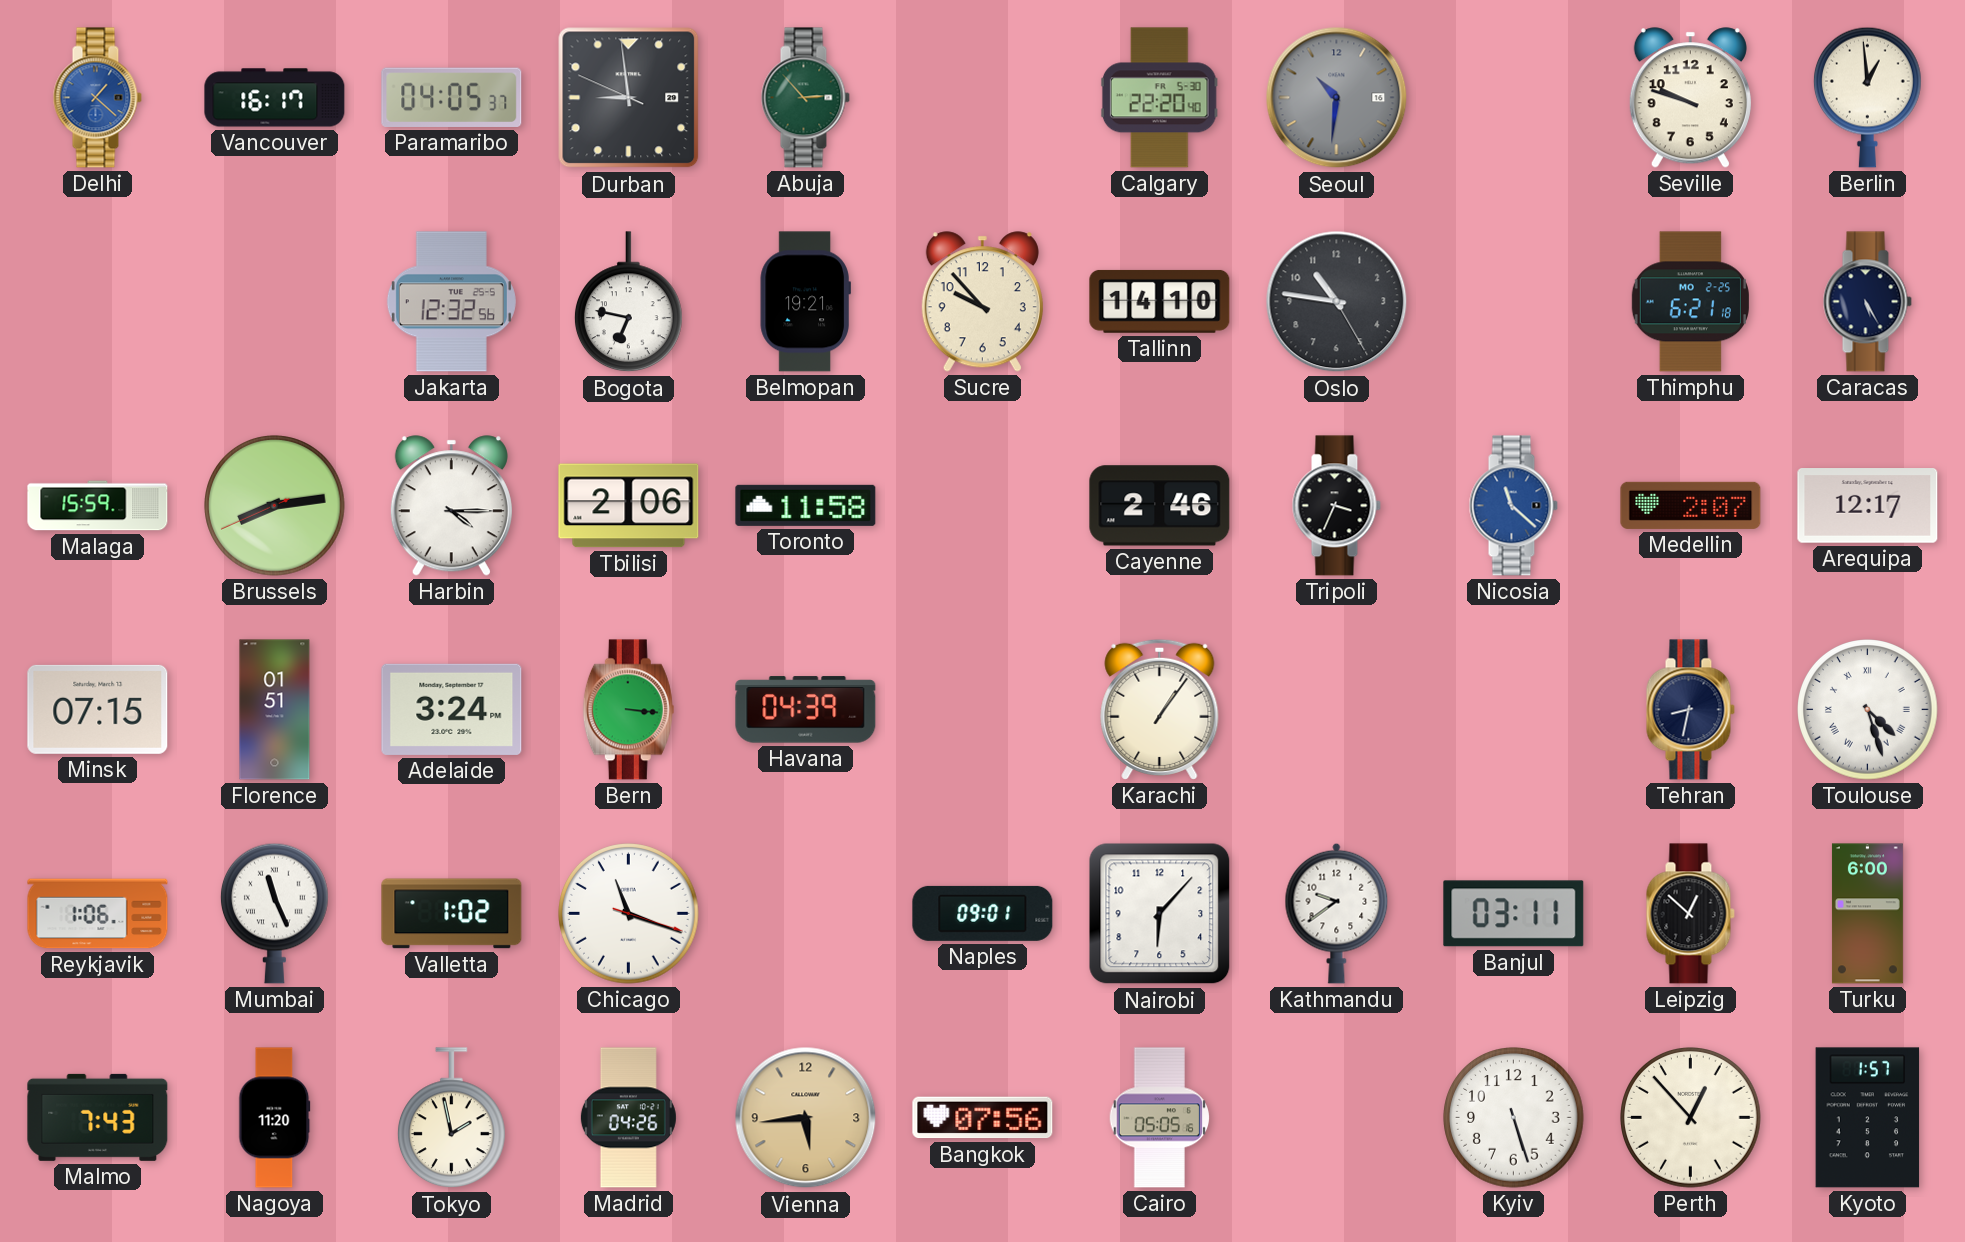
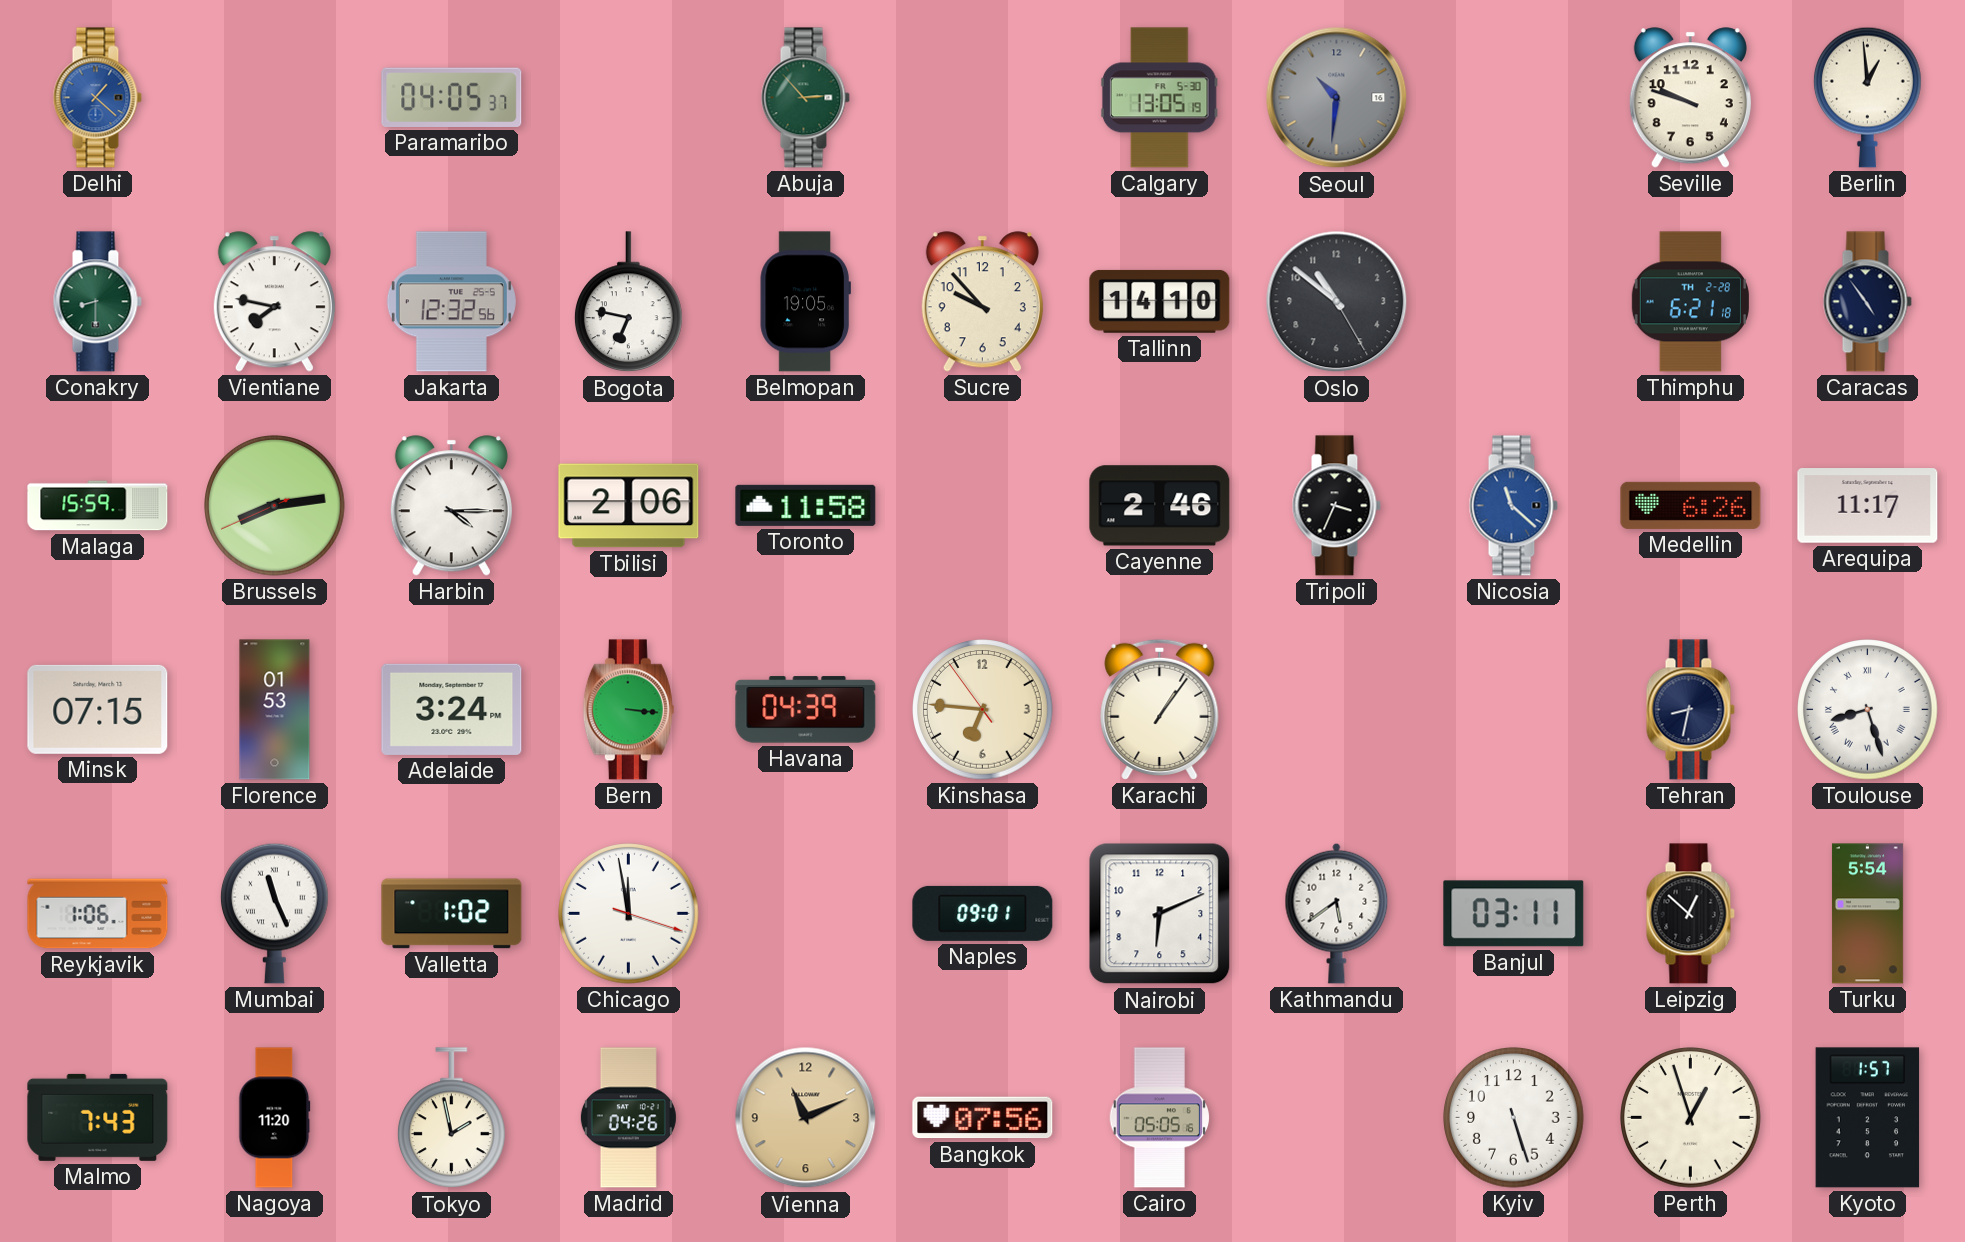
Vancouver: 16:17 -> none
Durban: 8:58 -> none
Calgary: 22:20 -> 13:05
Conakry: none -> 8:30
Vientiane: none -> 7:47
Belmopan: 19:21 -> 19:05
Oslo: 10:46 -> 10:51
Thimphu date: MO 2-25 -> TH 2-28
Caracas: 5:25 -> 4:54
Medellin: 2:07 -> 6:26
Arequipa: 12:17 -> 11:17
Florence: 01:51 -> 01:53
Kinshasa: none -> 6:45
Toulouse: 4:27 -> 8:27
Chicago: 11:18 -> 11:58
Nairobi: 6:07 -> 6:11
Kathmandu: 9:39 -> 5:39
Turku: 6:00 -> 5:54
Vienna: 5:44 -> 11:11
Perth: 12:53 -> 12:57
